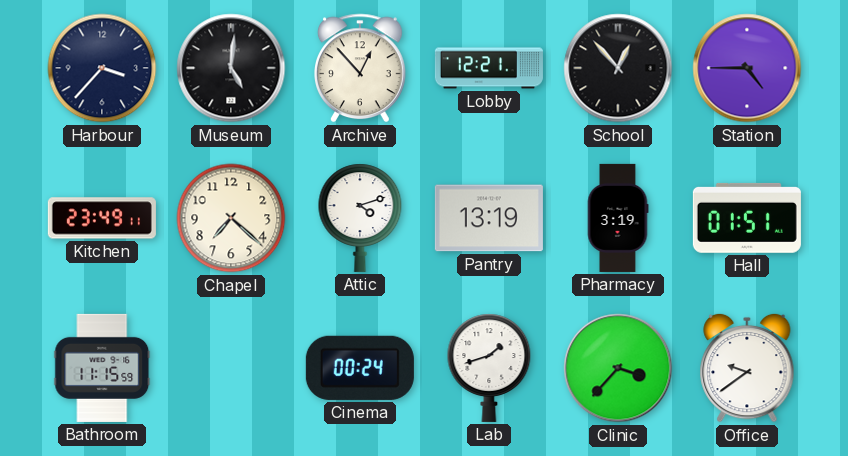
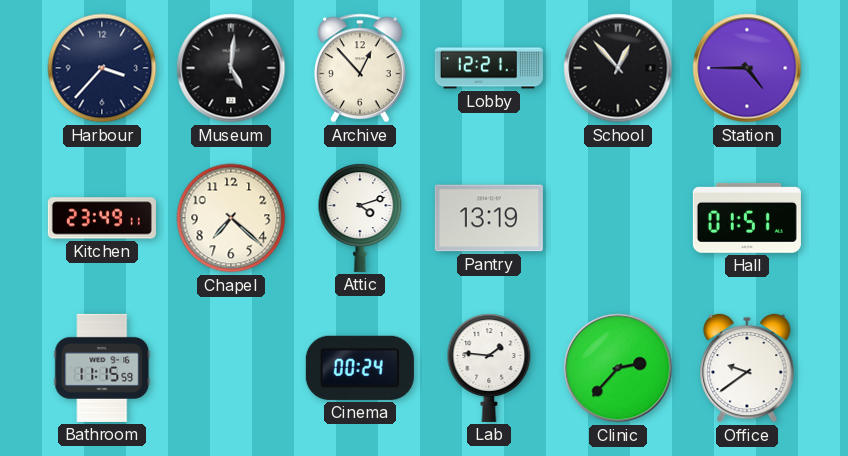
Pharmacy: 3:19 -> none
Lab: 1:42 -> 1:46
Clinic: 3:37 -> 2:37
